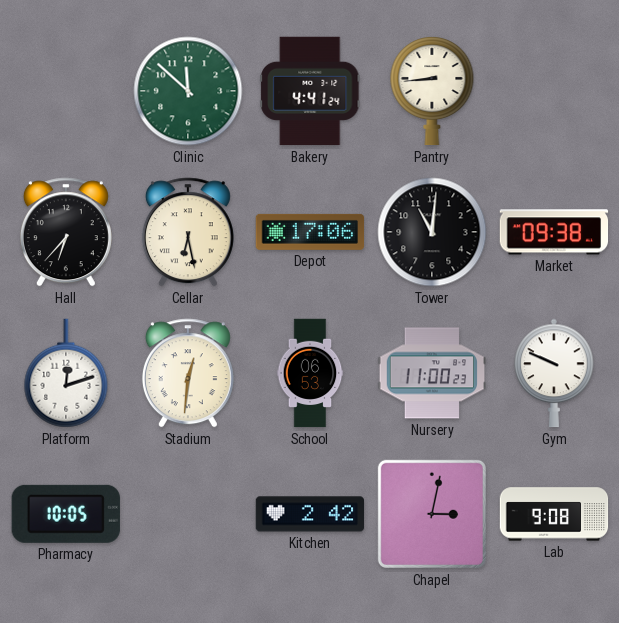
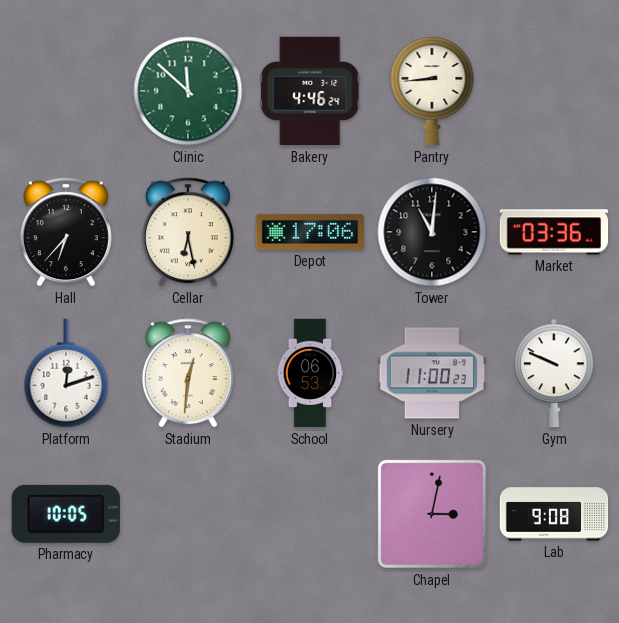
Bakery: 4:41 -> 4:46
Market: 09:38 -> 03:36
Kitchen: 2:42 -> none
